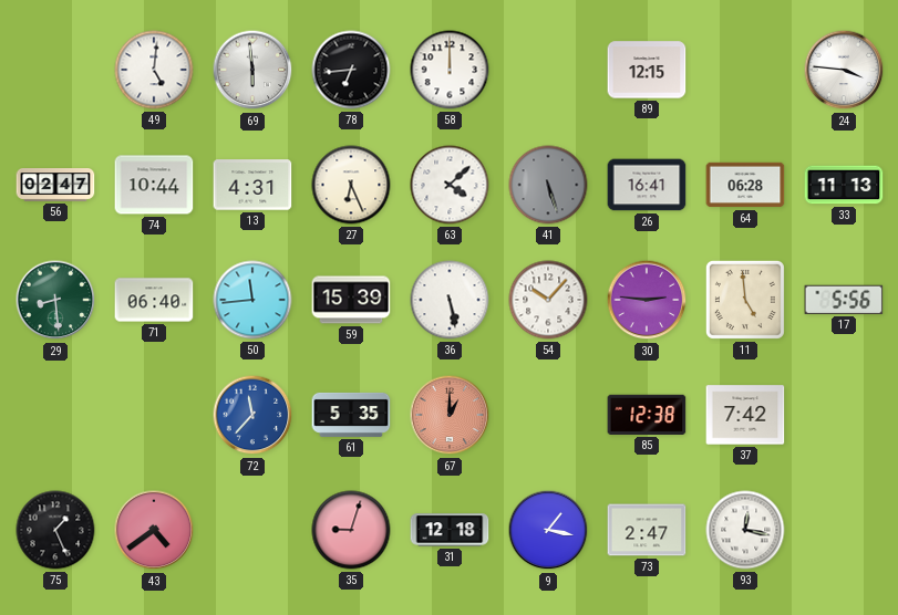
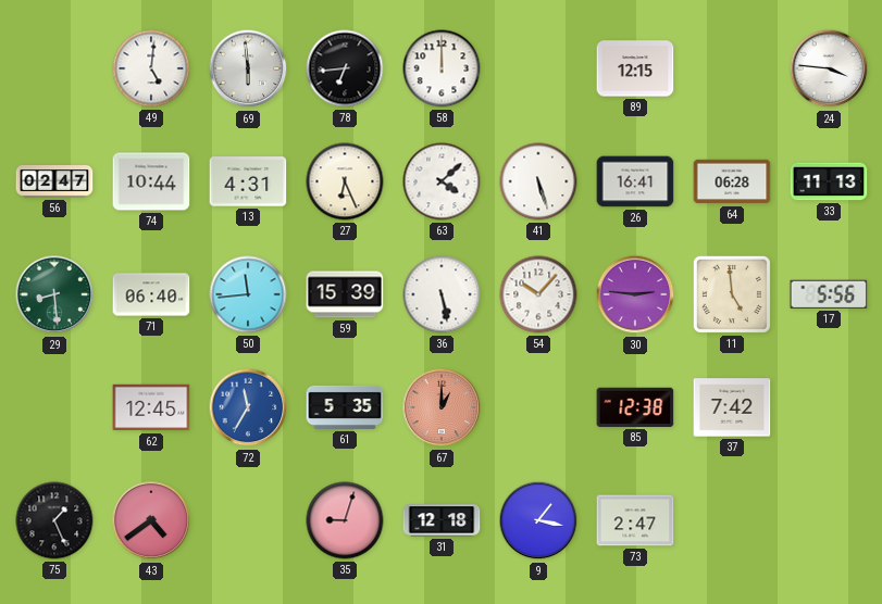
41 dial: grey -> white
62: none -> 12:45
72: 11:37 -> 11:35
93: 12:17 -> none
